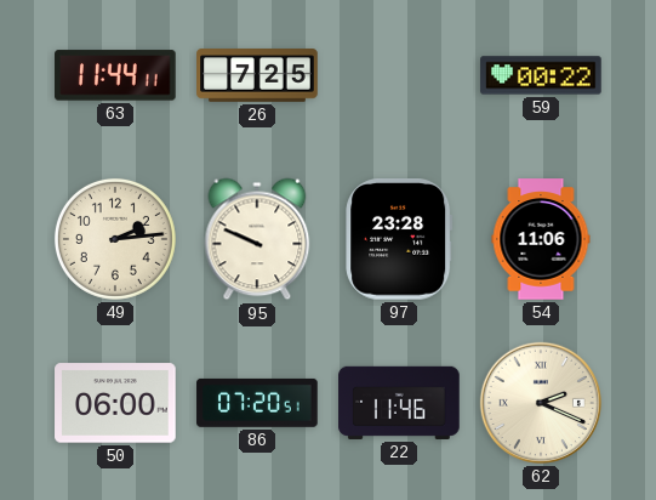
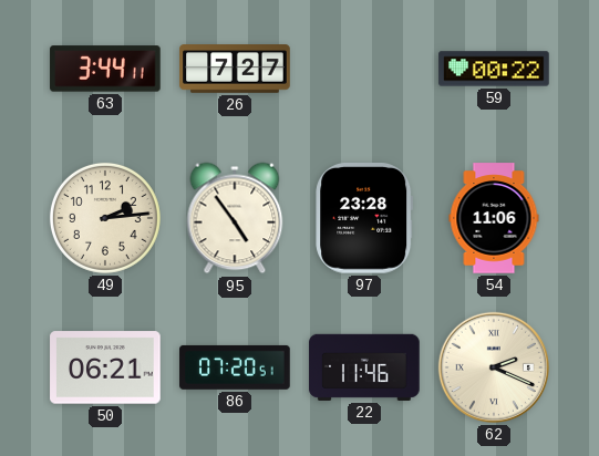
63: 11:44 -> 3:44
26: 7:25 -> 7:27
95: 9:49 -> 4:54
50: 06:00 -> 06:21
